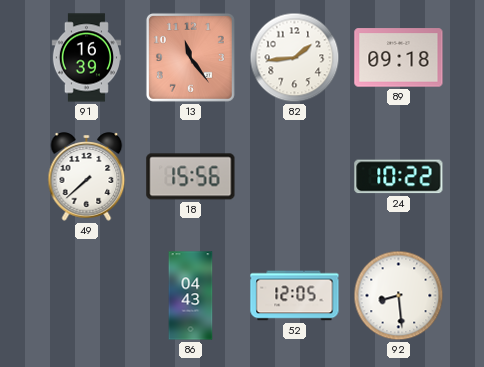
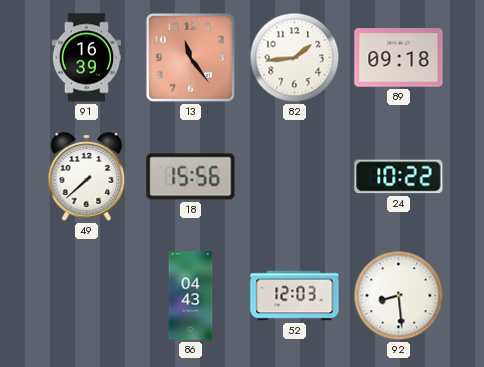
52: 12:05 -> 12:03
